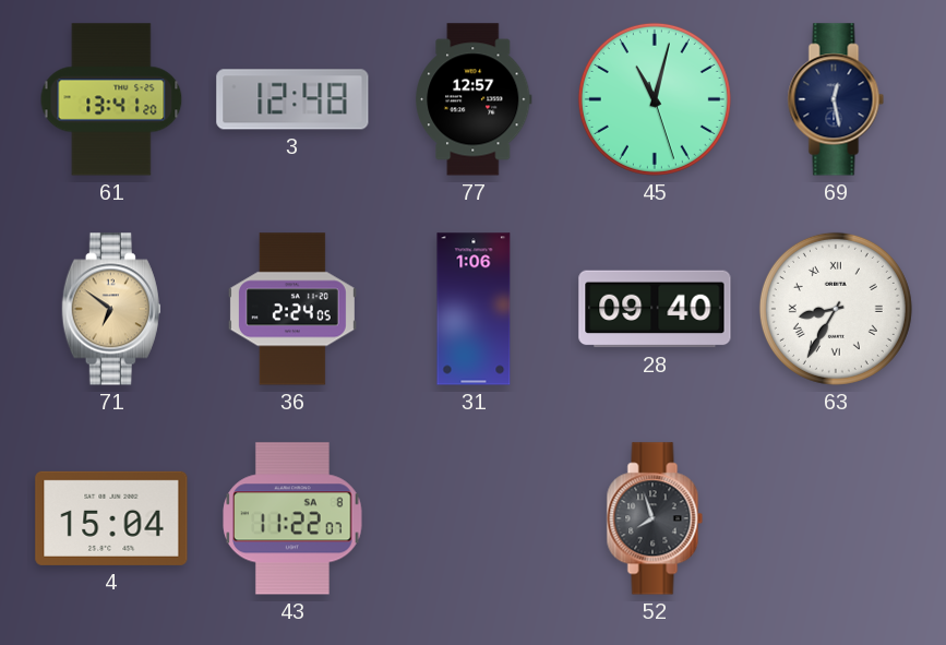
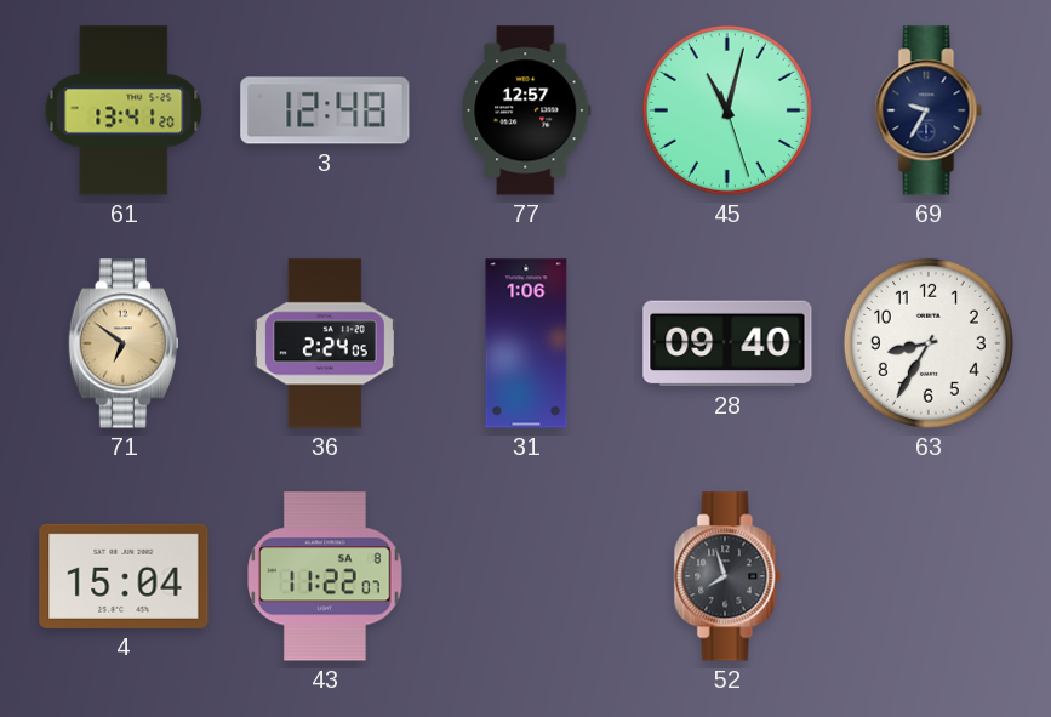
69: 12:28 -> 9:35
63 numerals: Roman -> Arabic
